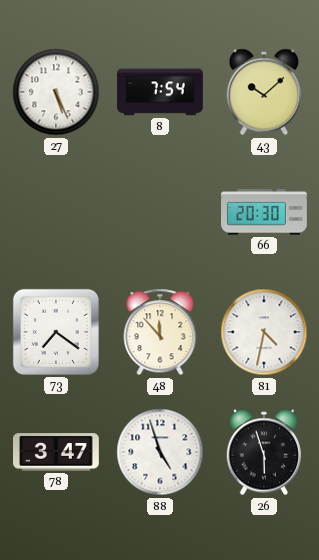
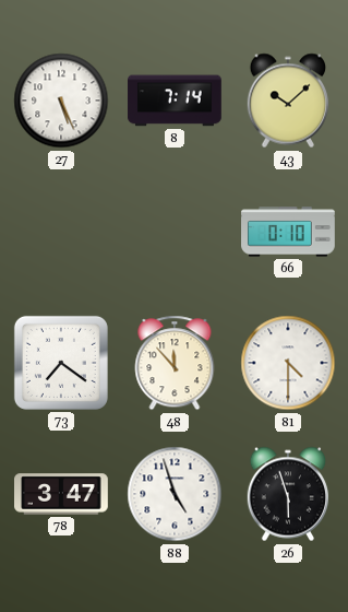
8: 7:54 -> 7:14
66: 20:30 -> 0:10
81: 4:32 -> 4:30
